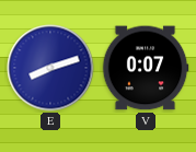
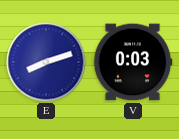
V: 0:07 -> 0:03
